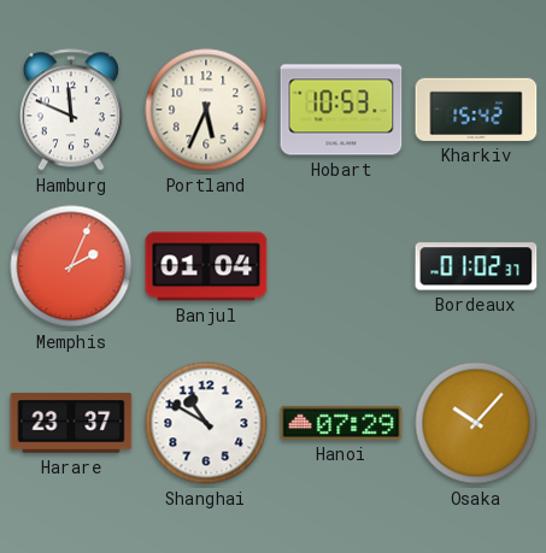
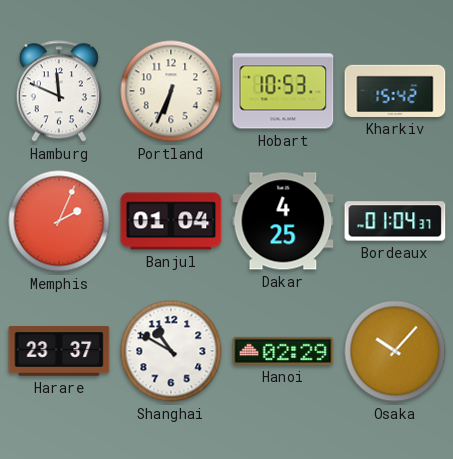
Portland: 5:34 -> 6:34
Dakar: none -> 4:25
Bordeaux: 01:02 -> 01:04
Hanoi: 07:29 -> 02:29
